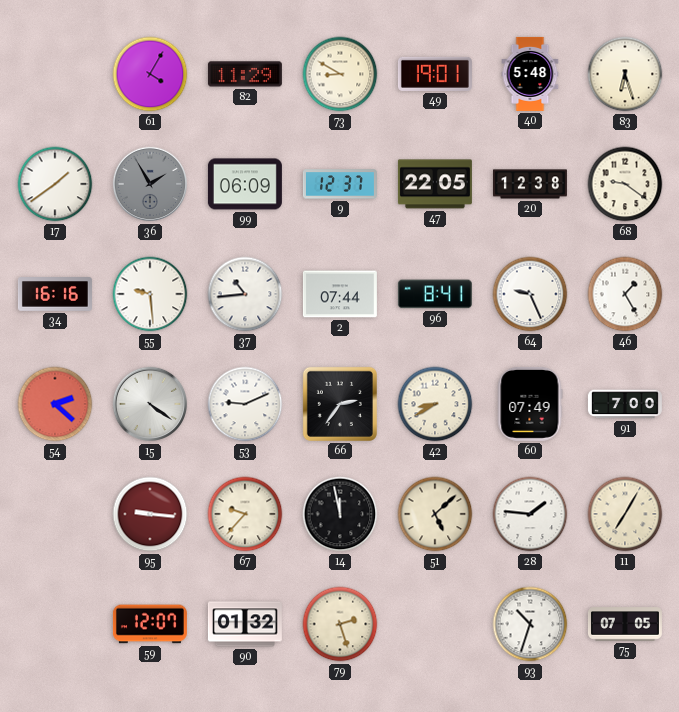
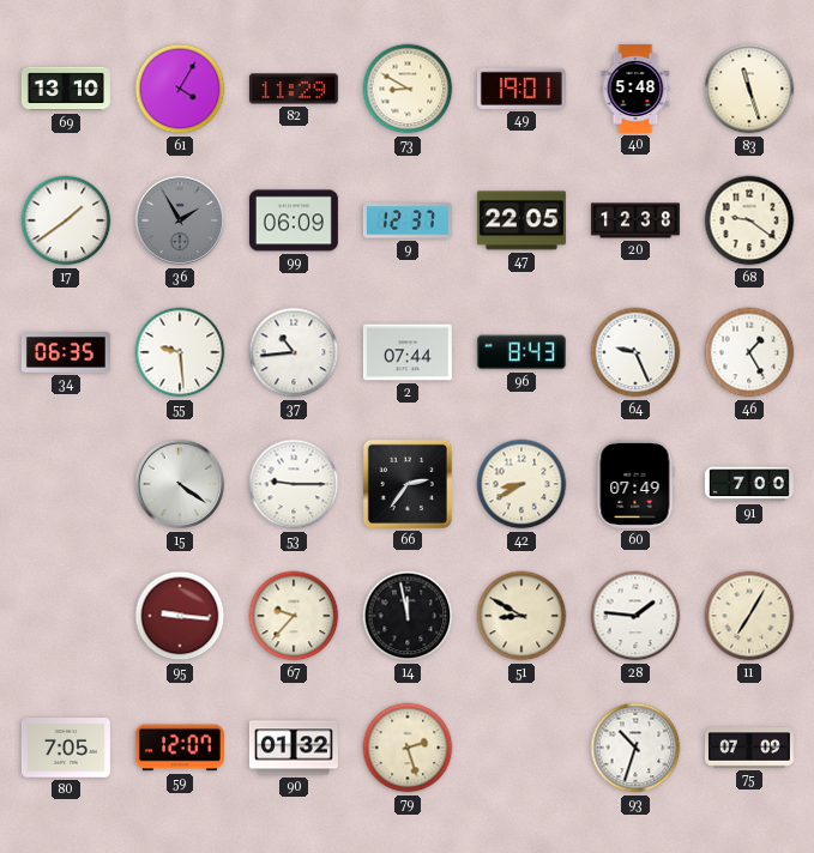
69: none -> 13:10
83: 6:27 -> 11:27
34: 16:16 -> 06:35
96: 8:41 -> 8:43
54: 2:22 -> none
53: 9:11 -> 9:15
51: 5:08 -> 8:50
80: none -> 7:05
75: 07:05 -> 07:09
